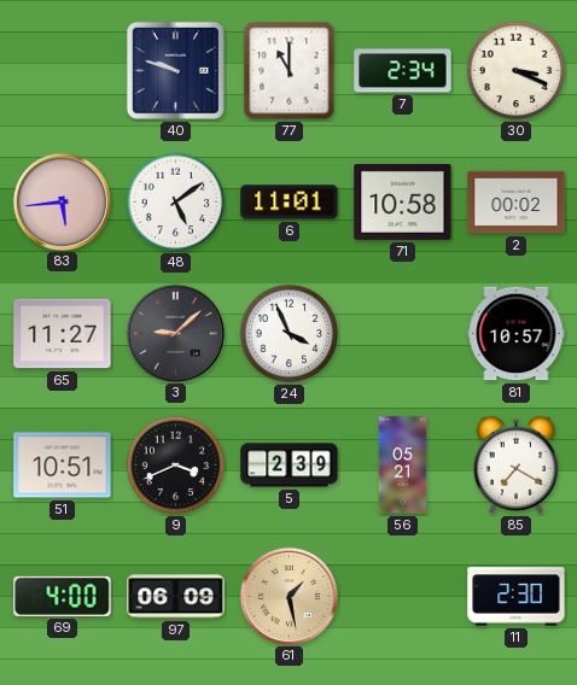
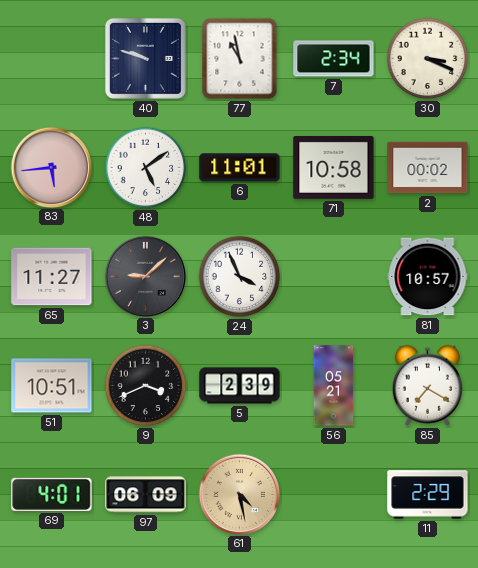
77: 11:00 -> 10:58
69: 4:00 -> 4:01
61: 1:28 -> 4:28
11: 2:30 -> 2:29
